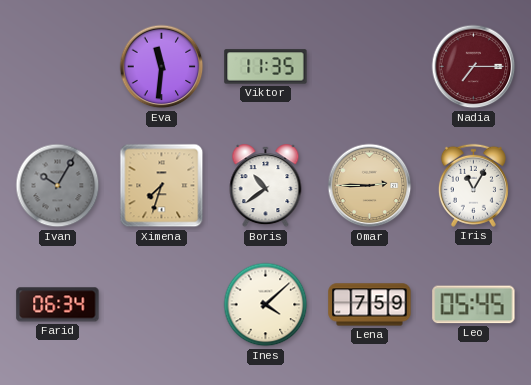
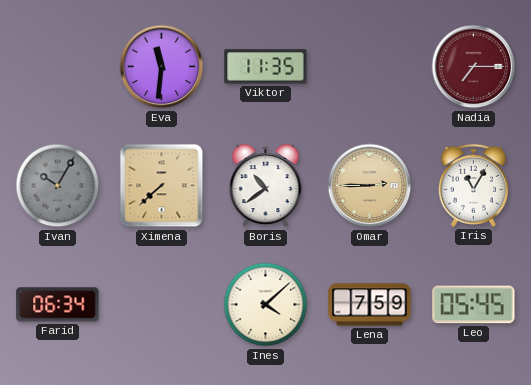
Ximena: 7:33 -> 7:38
